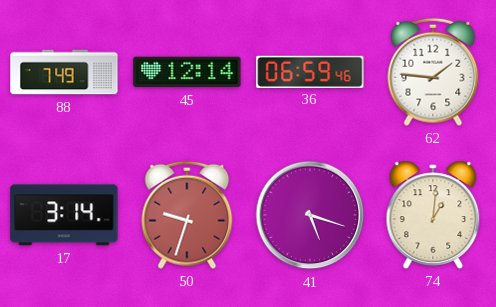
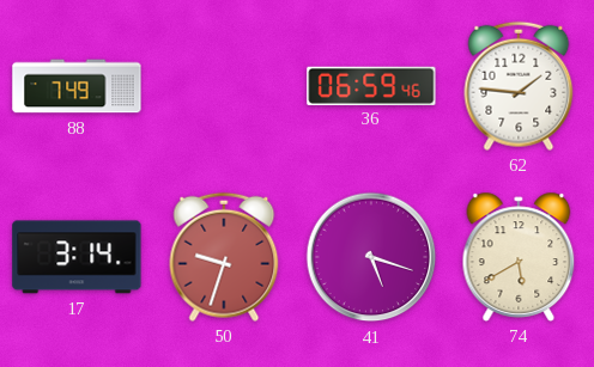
45: 12:14 -> none
74: 1:01 -> 5:40
